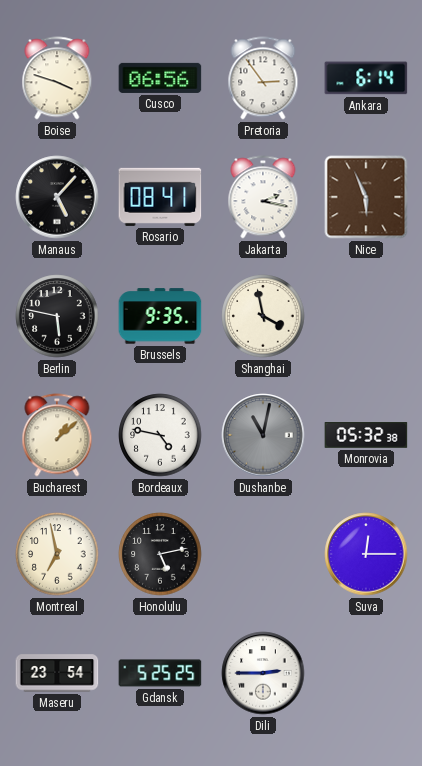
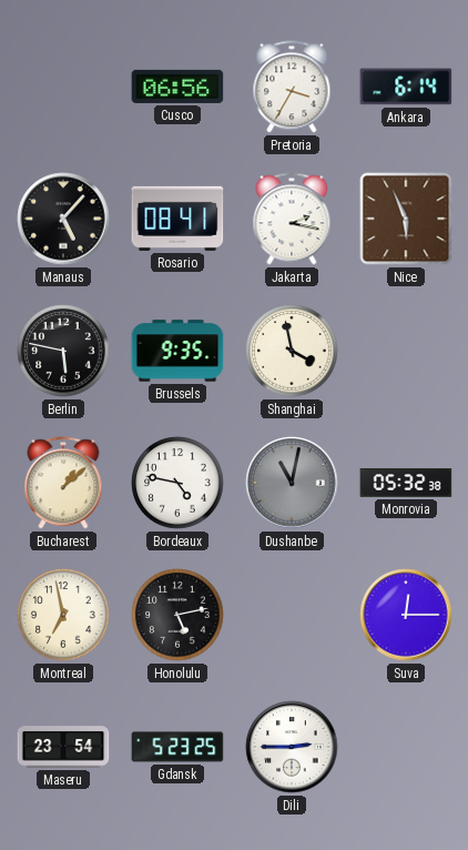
Boise: 3:48 -> none
Pretoria: 2:54 -> 3:35
Gdansk: 5:25 -> 5:23
